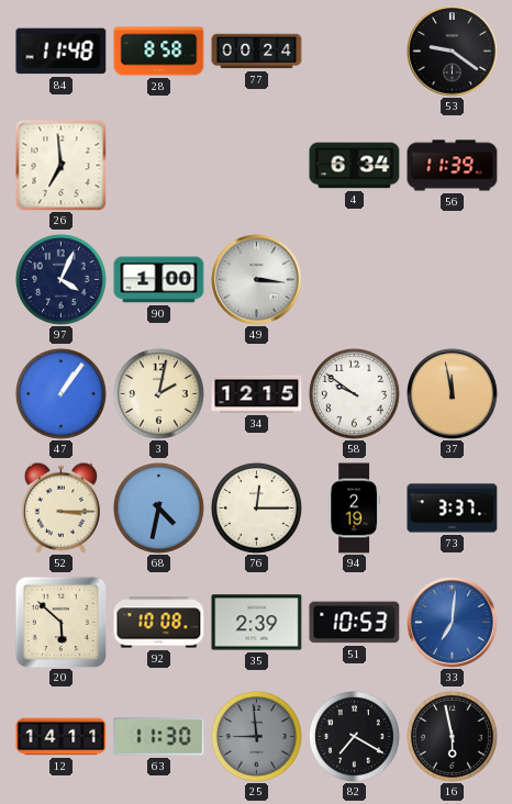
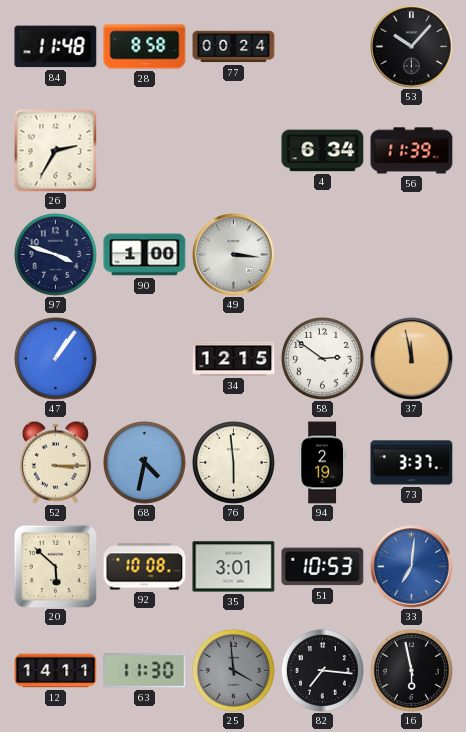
53: 9:21 -> 10:07
26: 6:59 -> 2:35
97: 4:04 -> 3:48
3: 2:02 -> none
58: 9:51 -> 2:51
76: 12:15 -> 5:59
35: 2:39 -> 3:01
25: 8:59 -> 3:59
82: 7:20 -> 7:16
